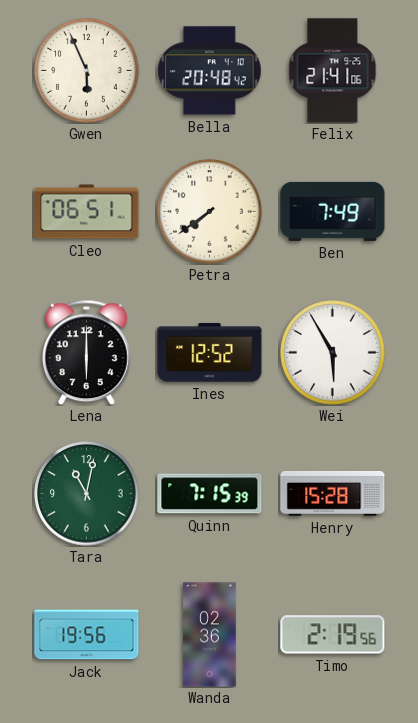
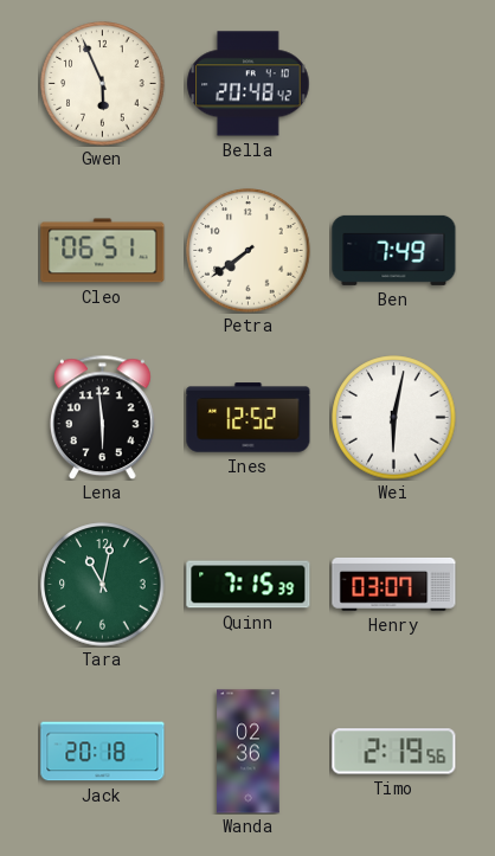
Felix: 21:41 -> none
Lena: 6:00 -> 5:59
Wei: 5:55 -> 6:02
Henry: 15:28 -> 03:07
Jack: 19:56 -> 20:18
